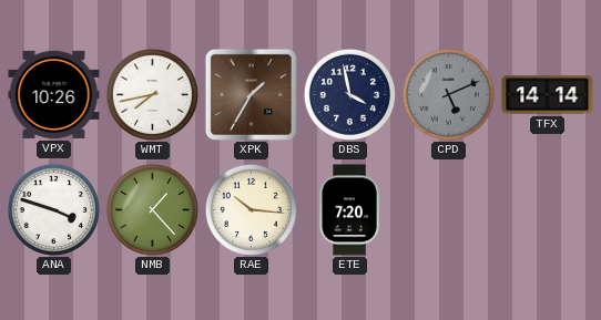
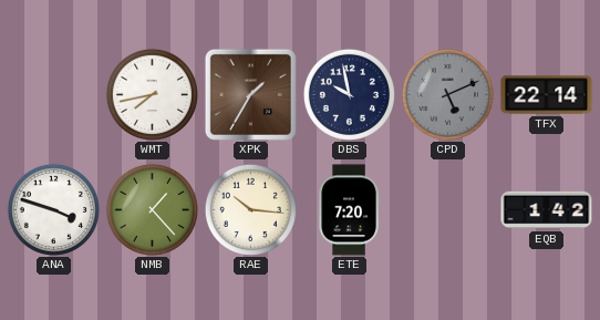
VPX: 10:26 -> none
DBS: 3:58 -> 9:58
TFX: 14:14 -> 22:14
EQB: none -> 1:42
